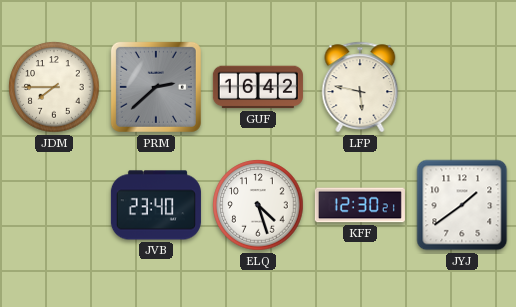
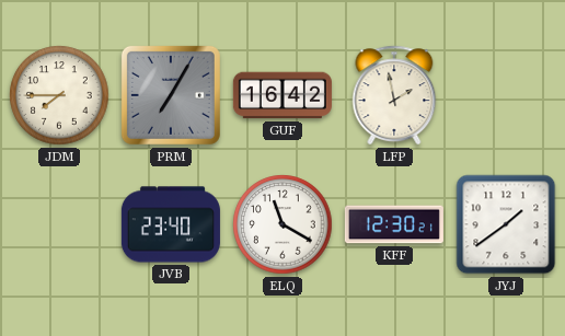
PRM: 2:38 -> 7:05
LFP: 5:47 -> 1:58
ELQ: 4:27 -> 11:20
